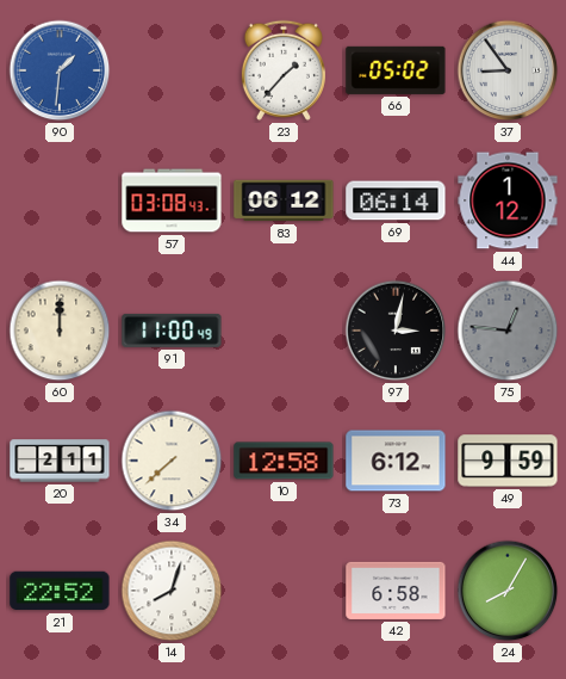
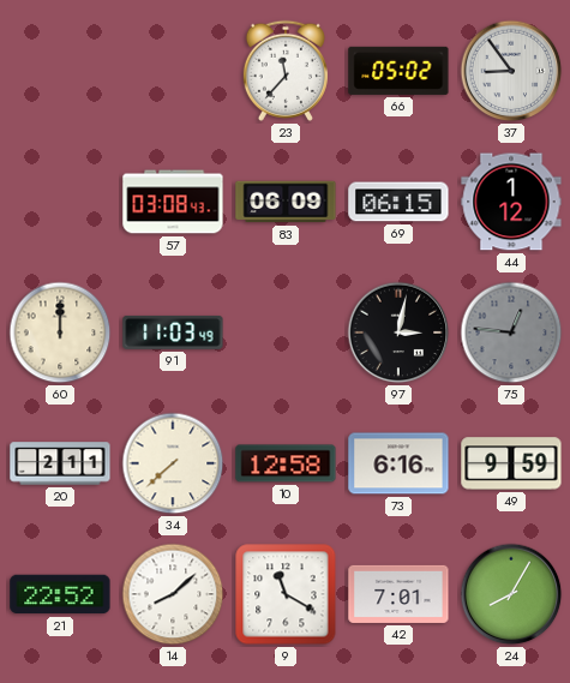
90: 1:31 -> none
23: 1:37 -> 11:37
83: 06:12 -> 06:09
69: 06:14 -> 06:15
91: 11:00 -> 11:03
73: 6:12 -> 6:16
14: 8:03 -> 8:08
9: none -> 11:20
42: 6:58 -> 7:01
